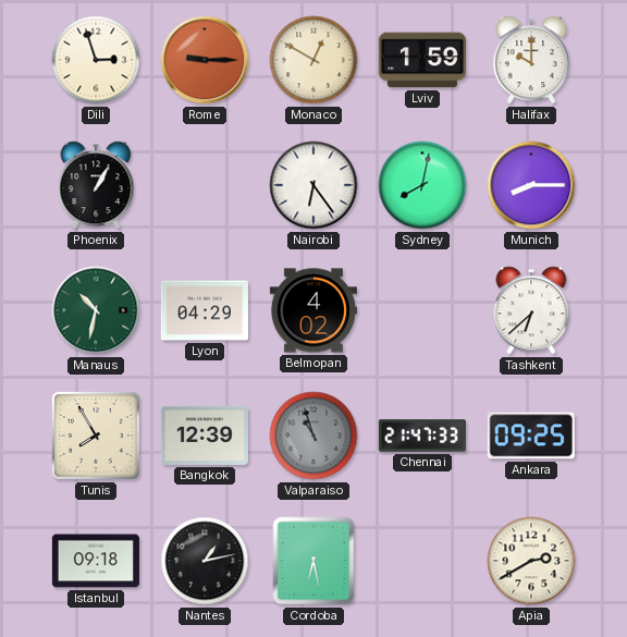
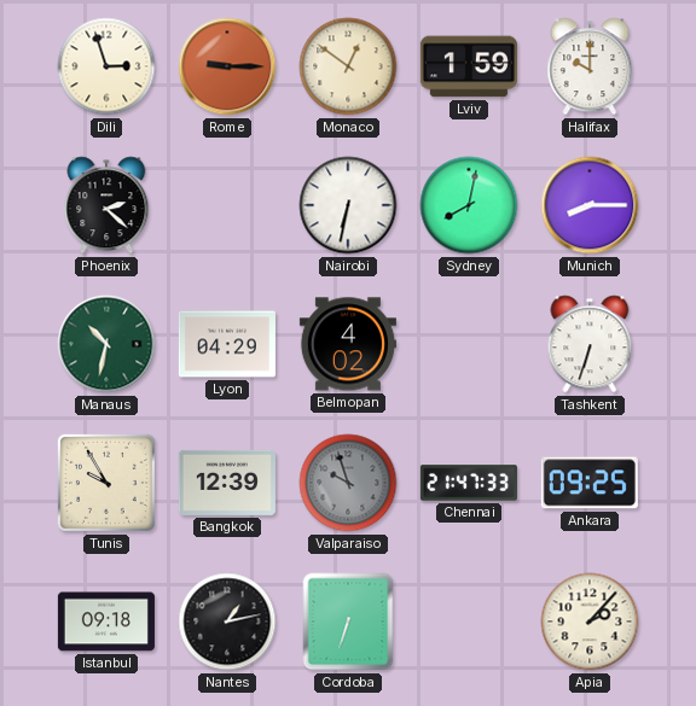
Monaco: 12:50 -> 12:51
Phoenix: 1:05 -> 2:22
Nairobi: 6:24 -> 6:32
Tashkent: 6:38 -> 6:33
Tunis: 7:55 -> 9:55
Valparaiso: 10:57 -> 9:57
Cordoba: 6:28 -> 6:33
Apia: 2:40 -> 2:07
